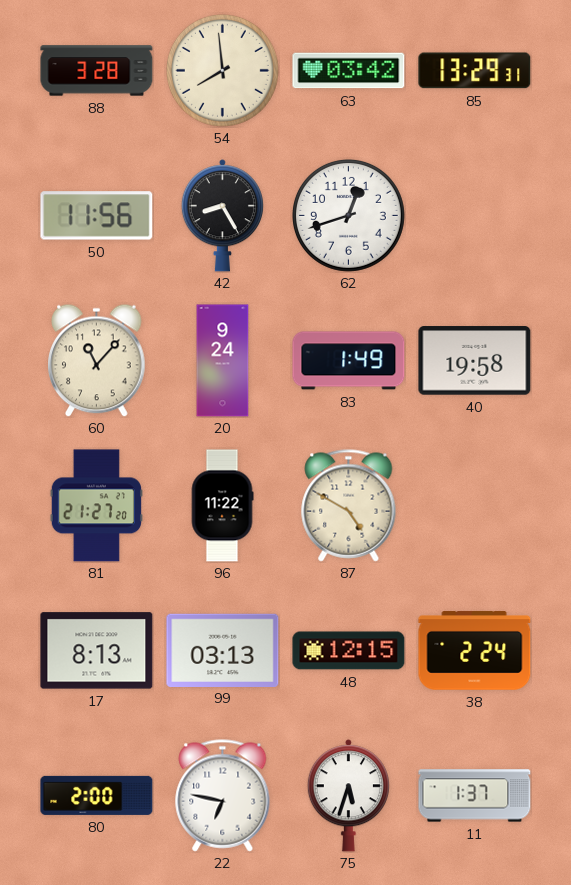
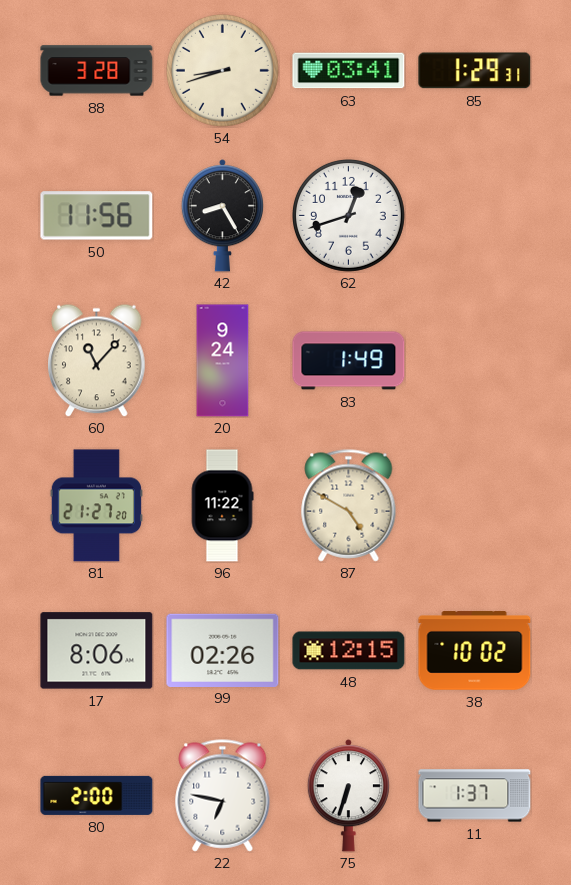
54: 7:59 -> 8:42
63: 03:42 -> 03:41
85: 13:29 -> 1:29
40: 19:58 -> none
17: 8:13 -> 8:06
99: 03:13 -> 02:26
38: 2:24 -> 10:02
75: 5:33 -> 6:33
